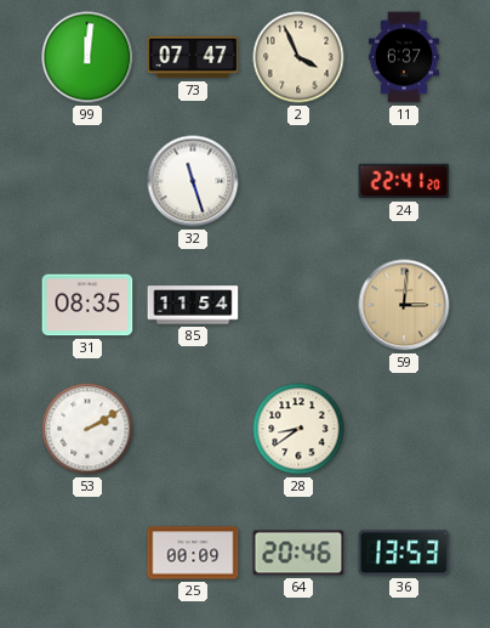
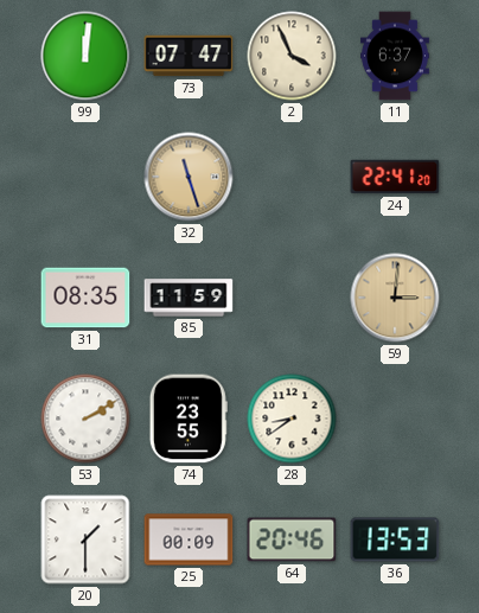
32 dial: white -> champagne
85: 11:54 -> 11:59
74: none -> 23:55
20: none -> 1:30
